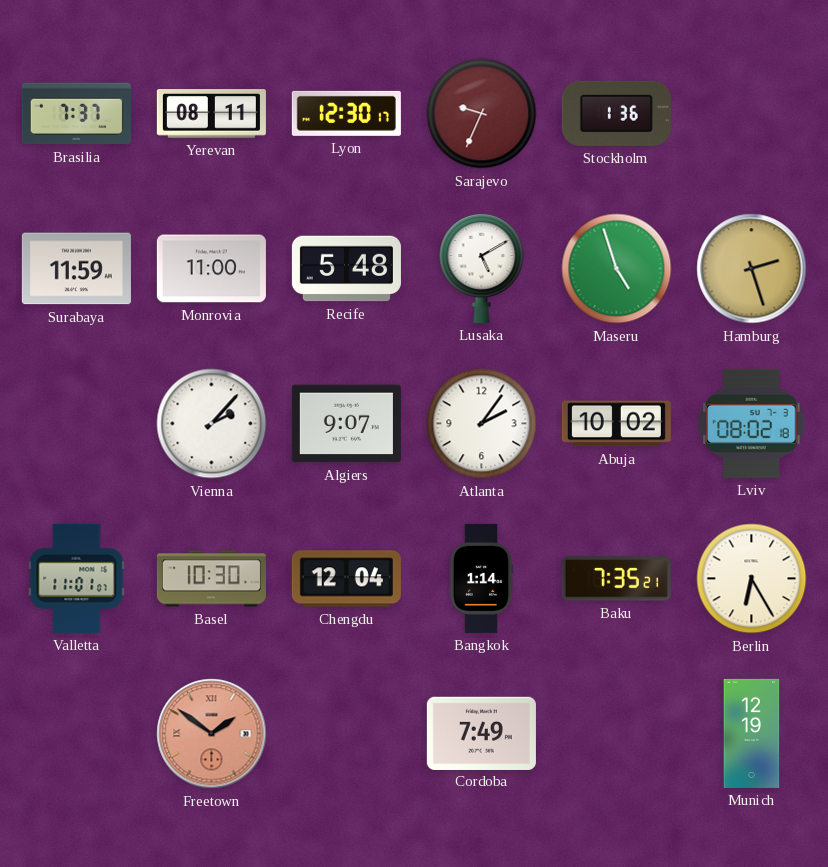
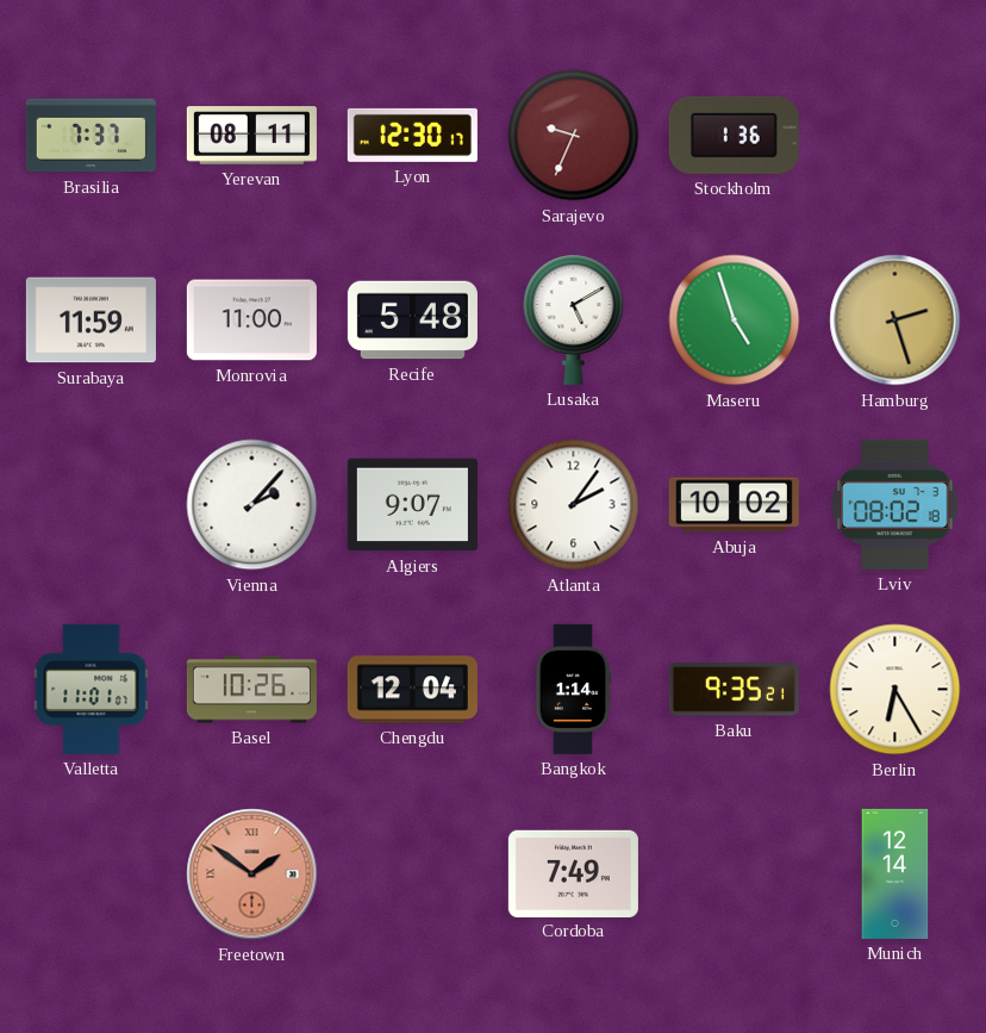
Basel: 10:30 -> 10:26
Baku: 7:35 -> 9:35
Munich: 12:19 -> 12:14
